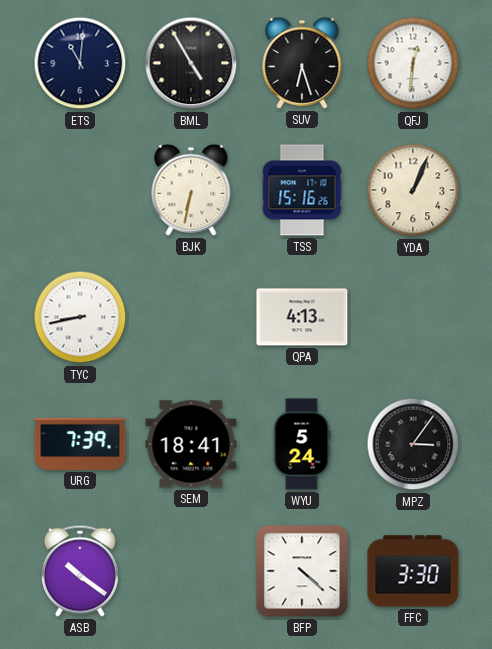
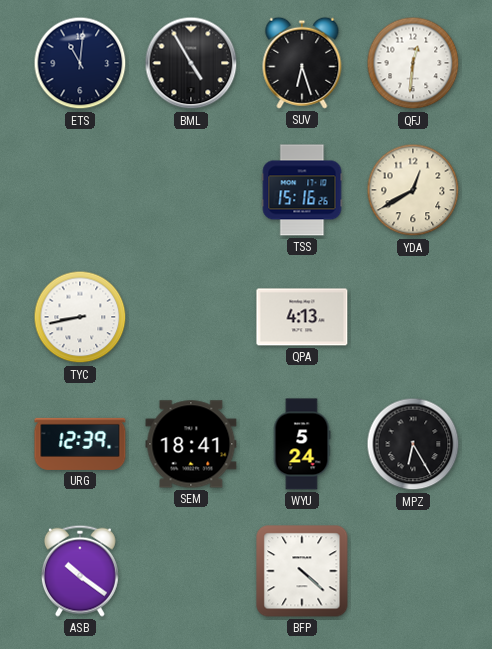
BJK: 6:32 -> none
YDA: 1:04 -> 12:40
URG: 7:39 -> 12:39
MPZ: 3:06 -> 6:25
FFC: 3:30 -> none
